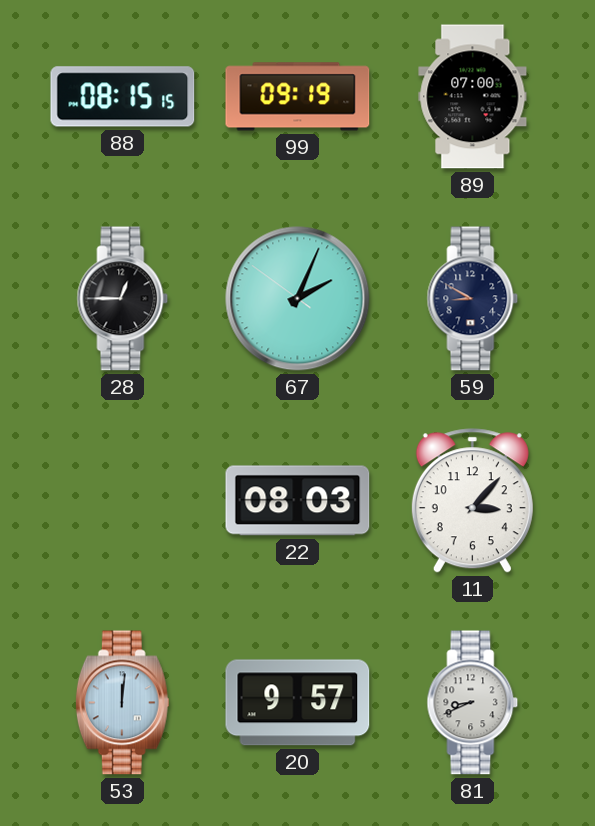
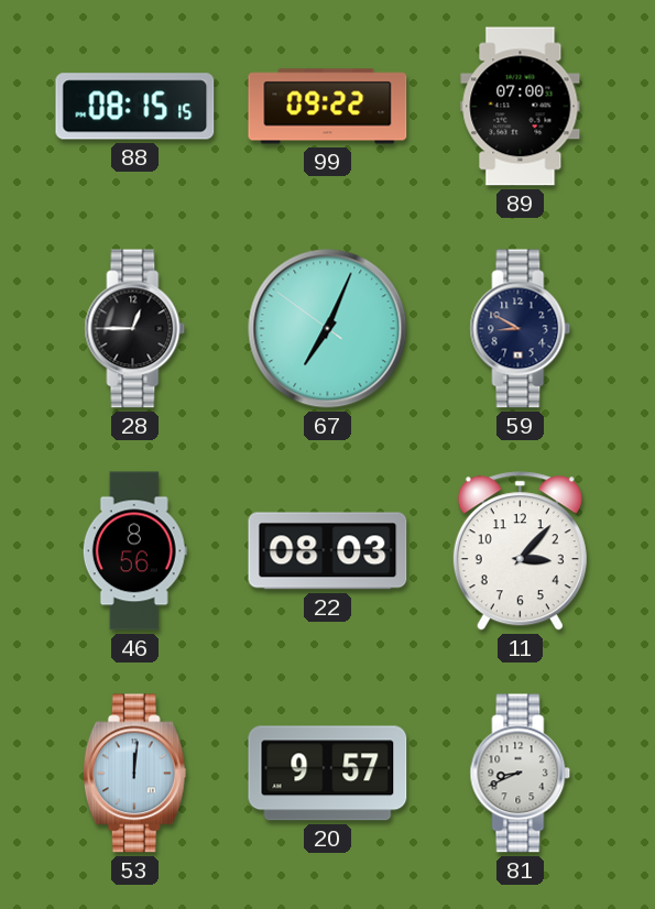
99: 09:19 -> 09:22
67: 2:03 -> 7:03
46: none -> 8:56
